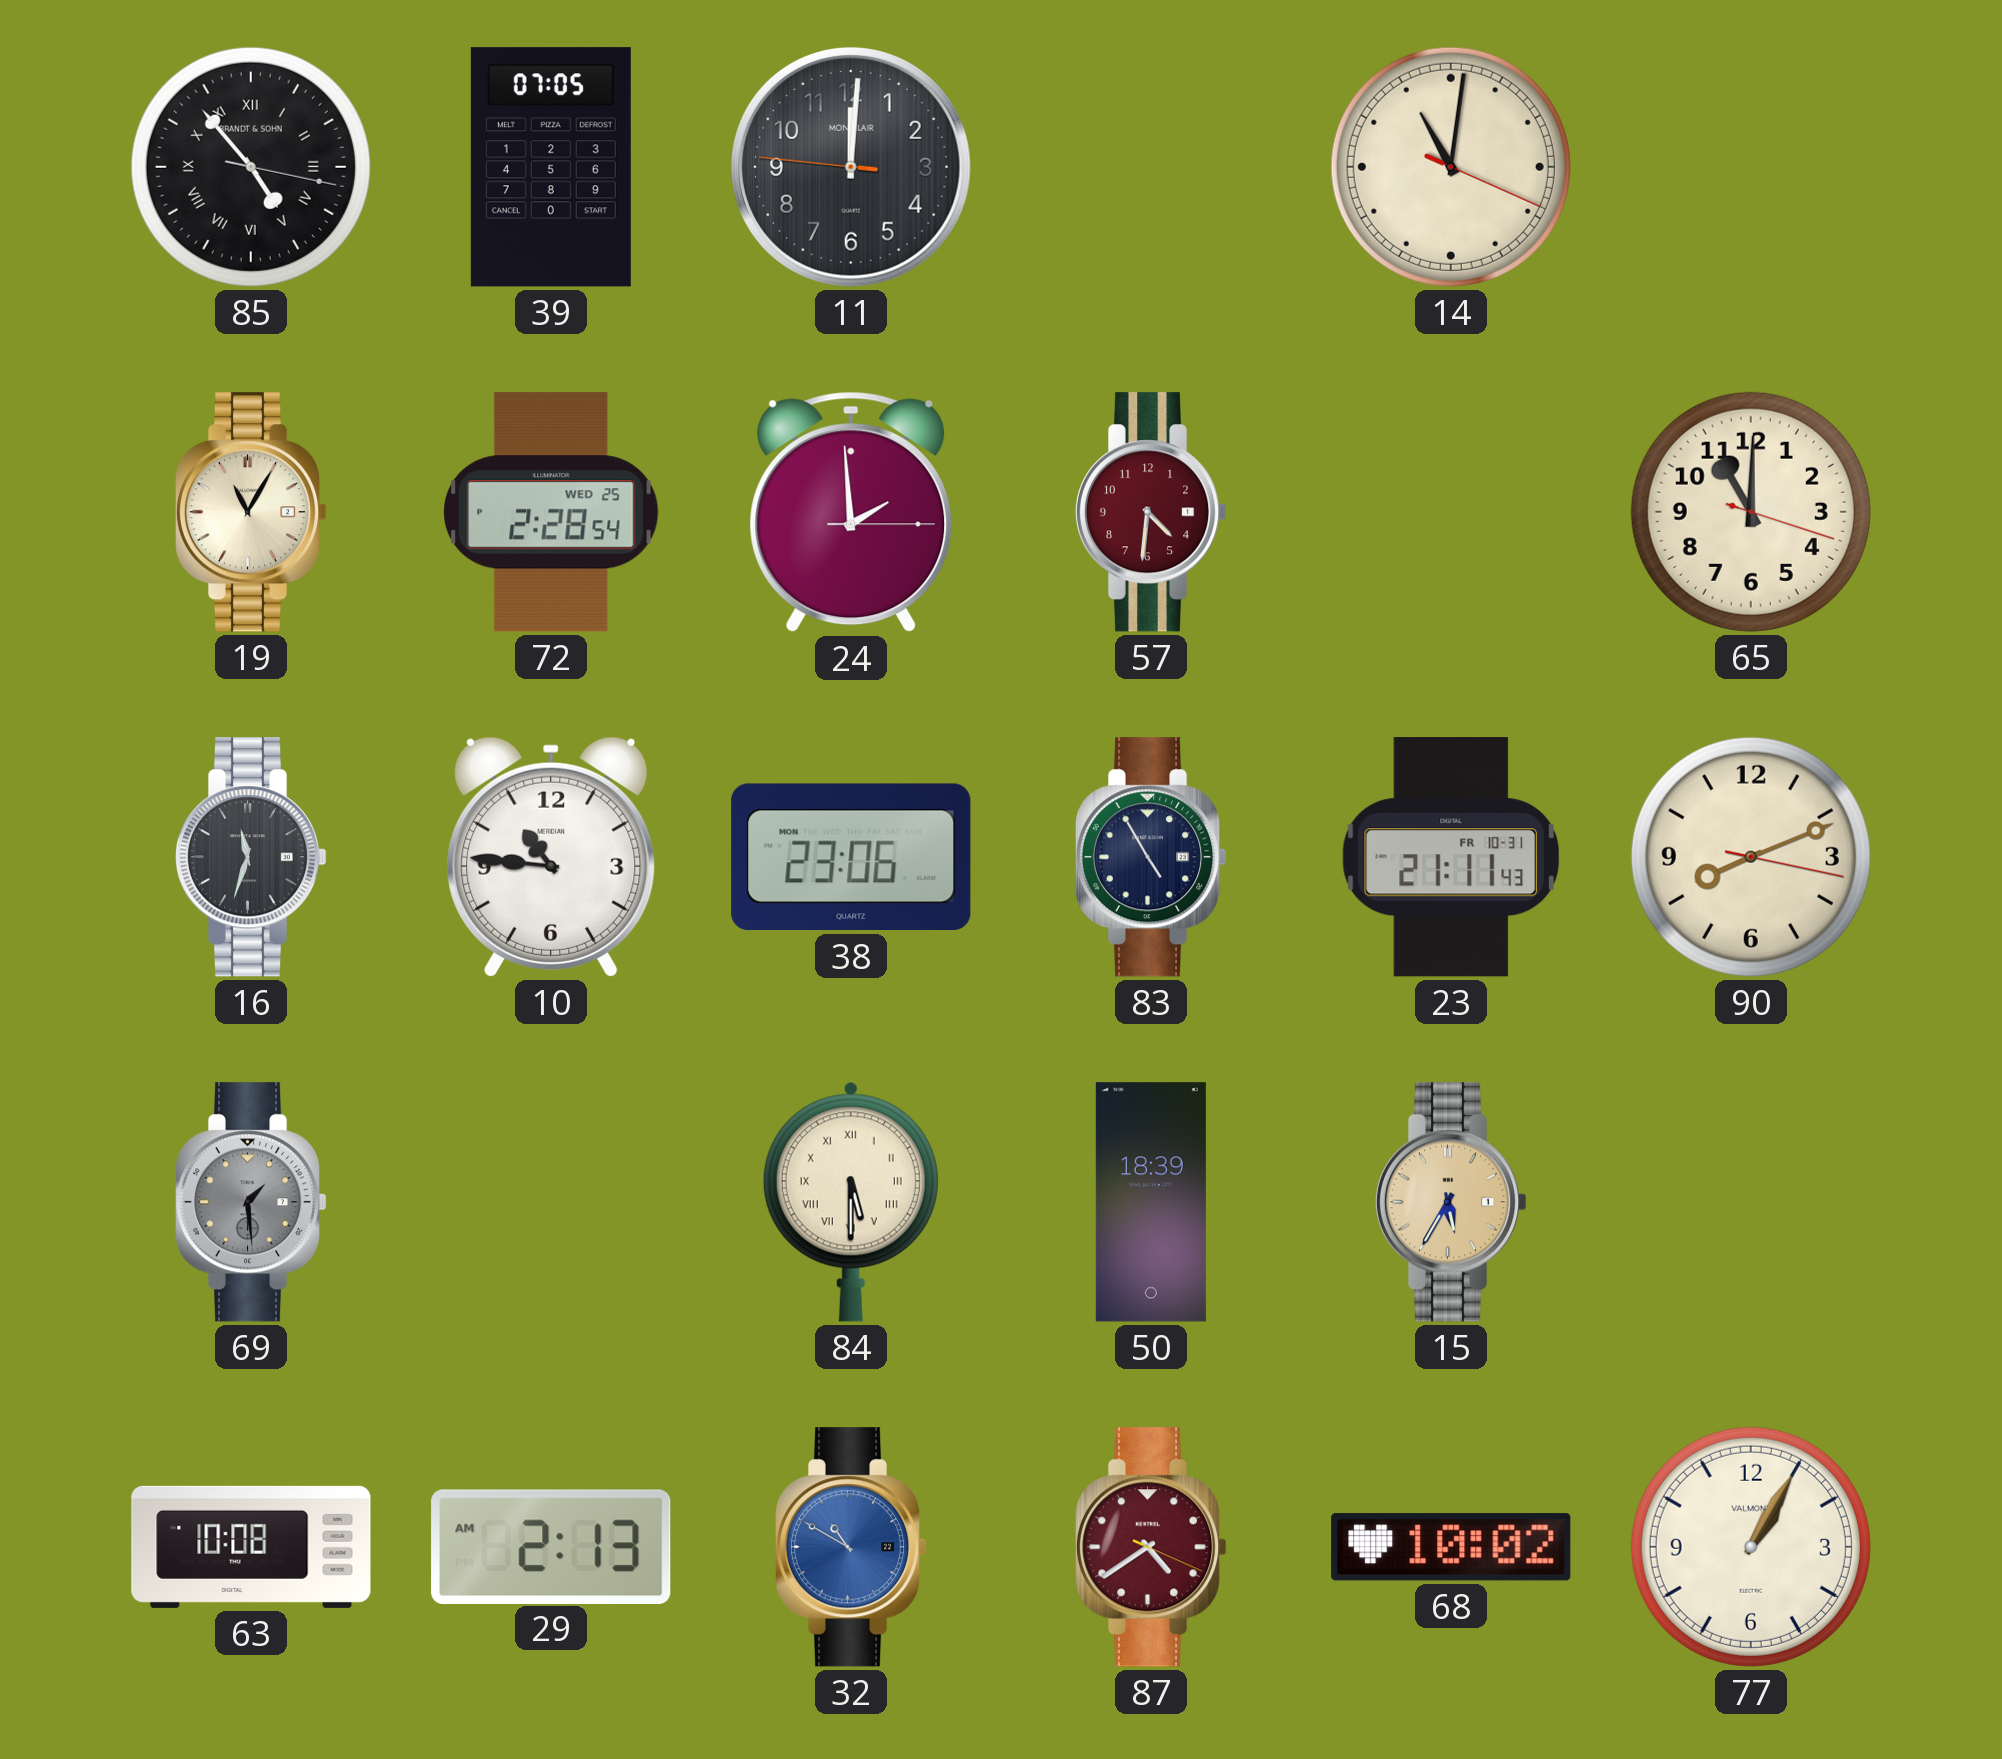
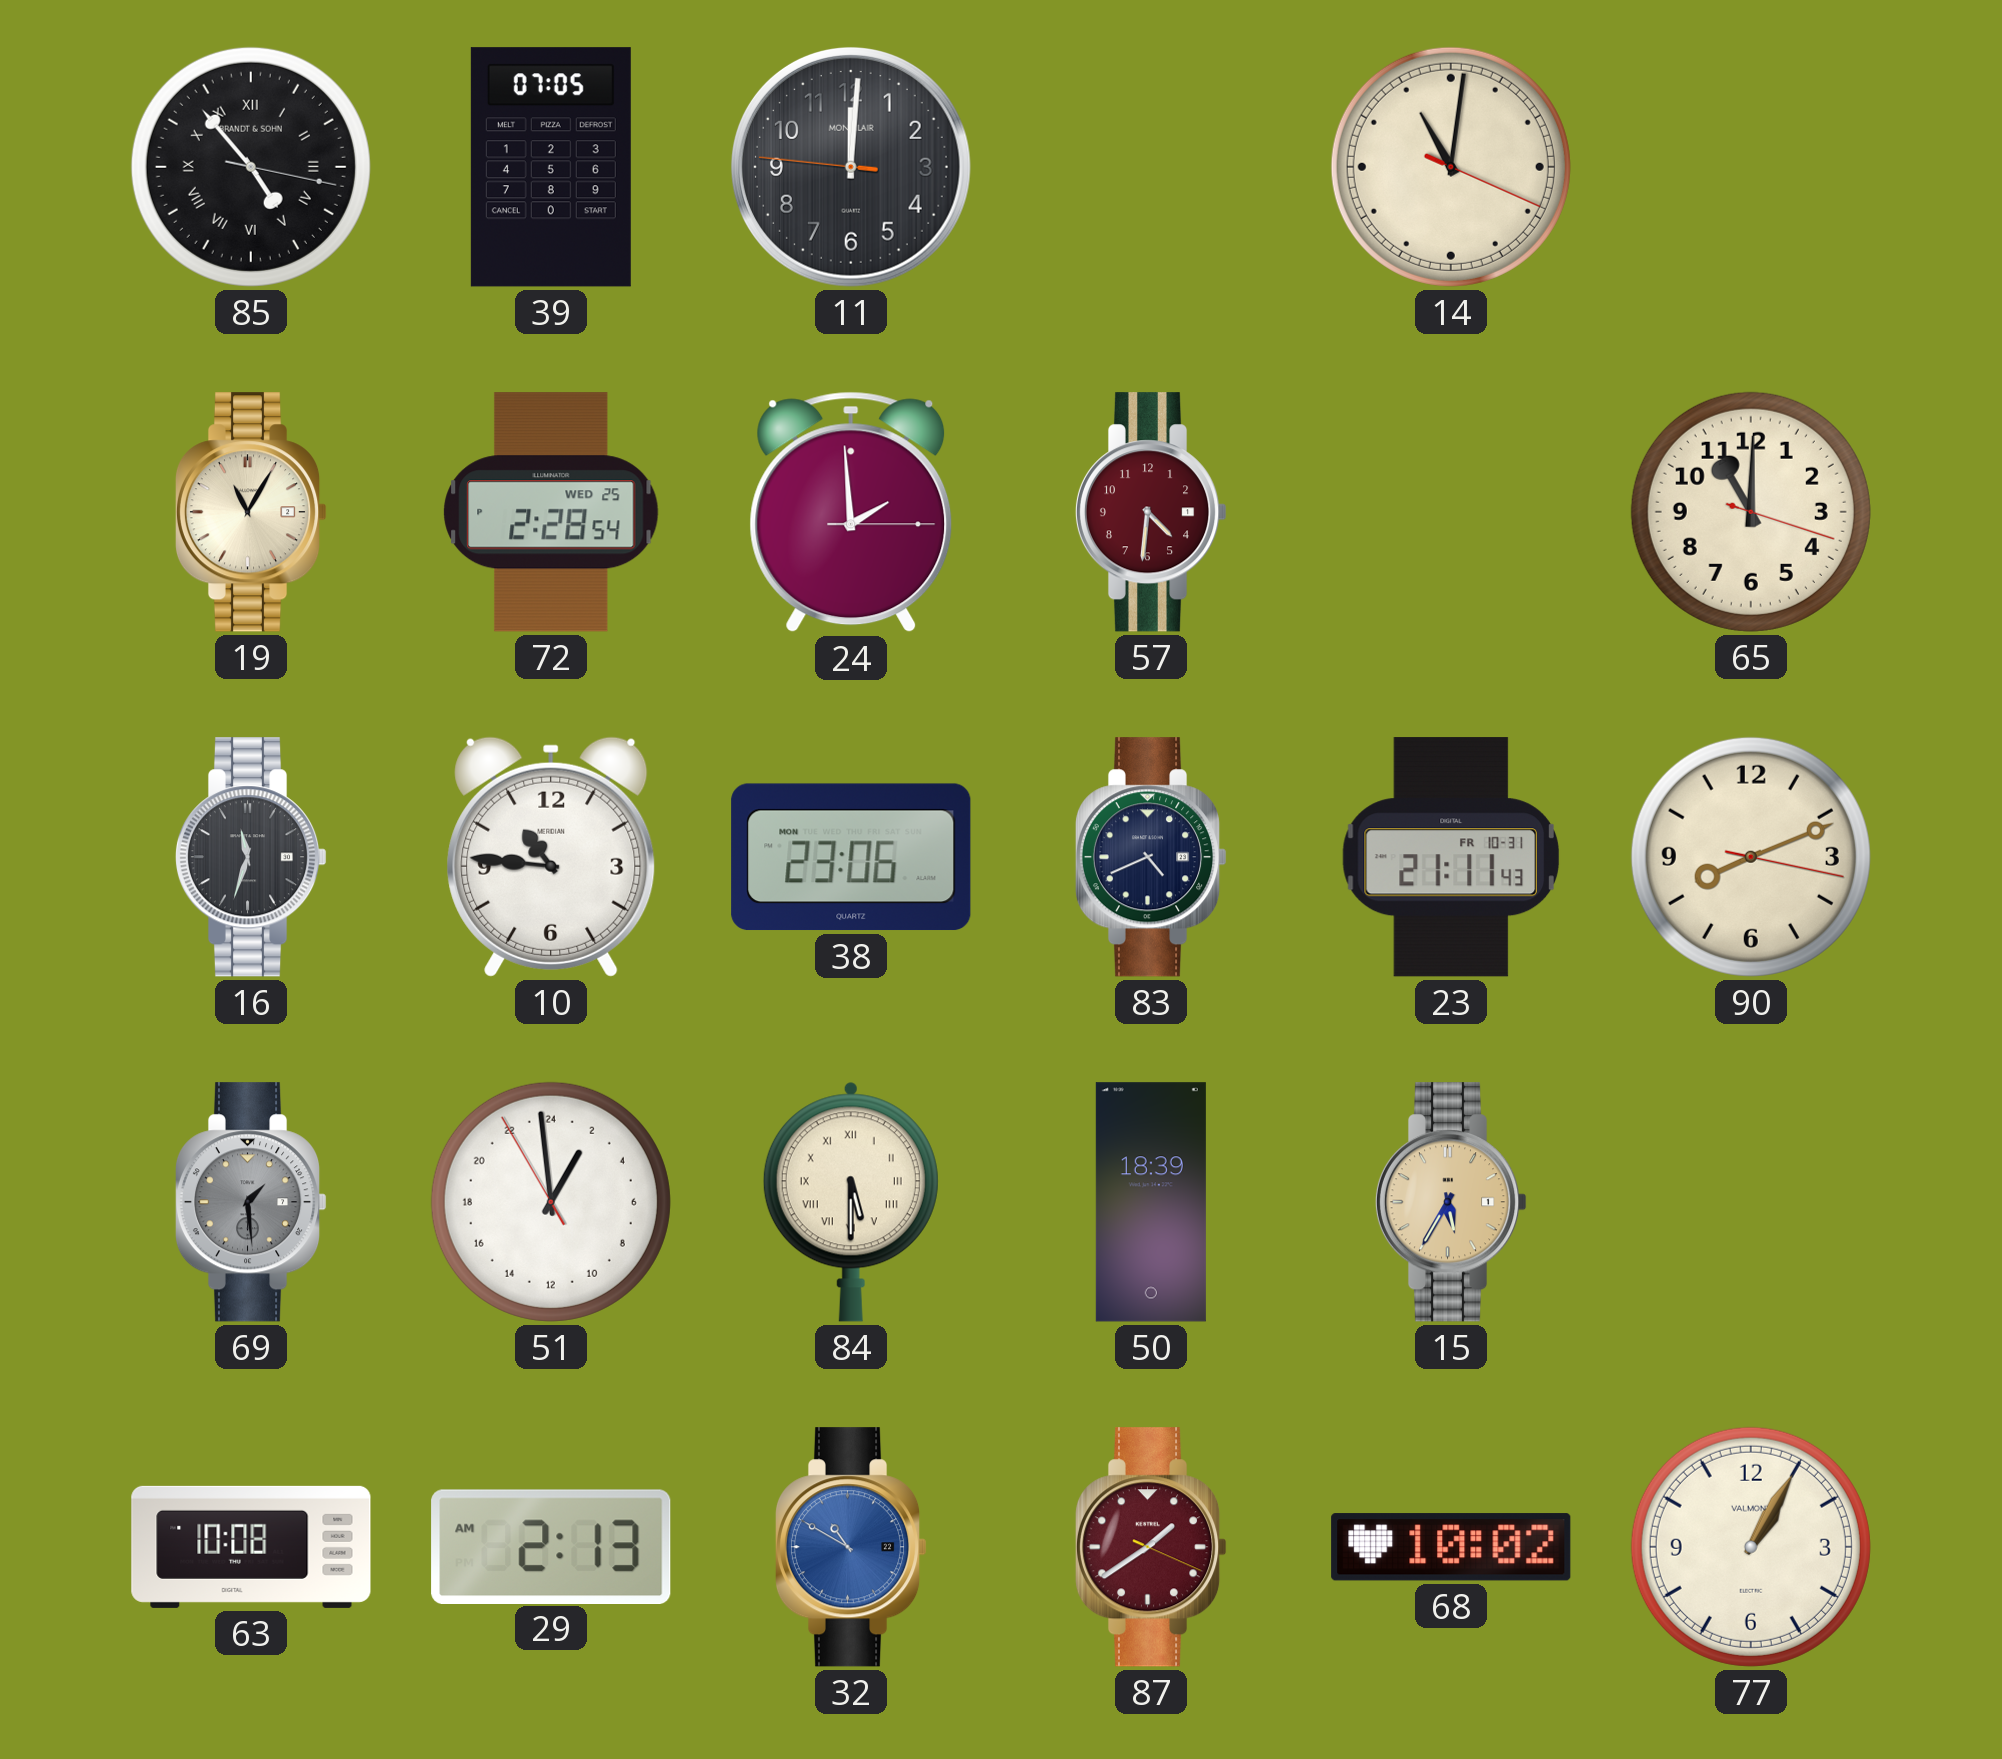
83: 4:55 -> 4:41
51: none -> 1:58
87: 4:39 -> 1:39
